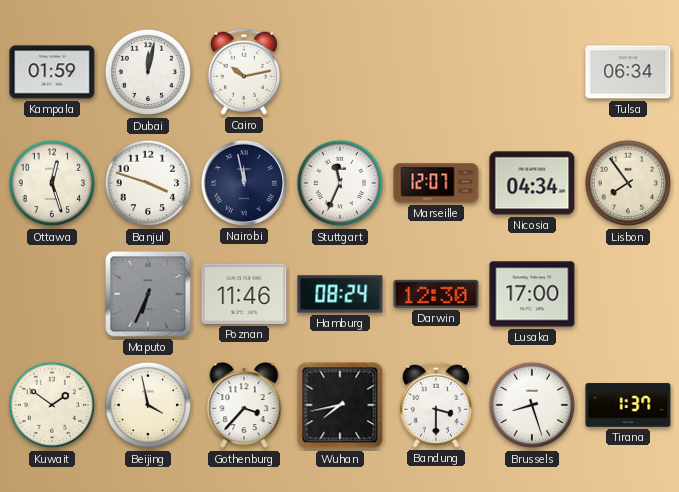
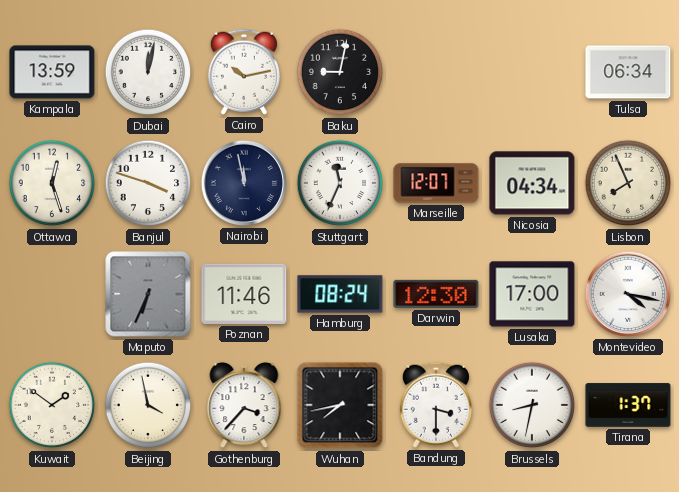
Kampala: 01:59 -> 13:59
Baku: none -> 9:02
Lisbon: 7:54 -> 7:56
Montevideo: none -> 4:17
Brussels: 8:27 -> 8:32
